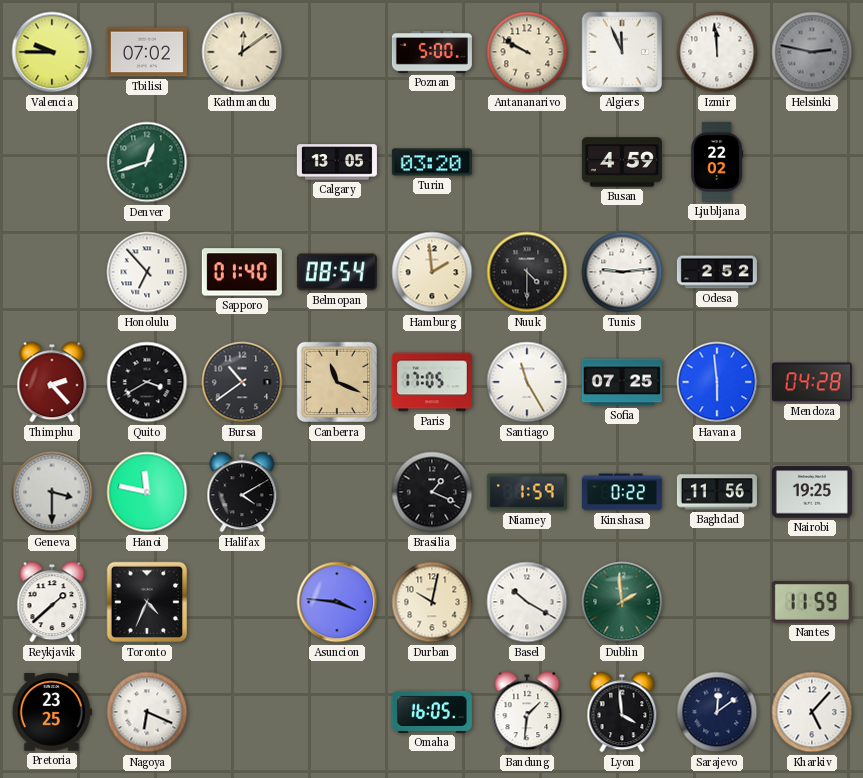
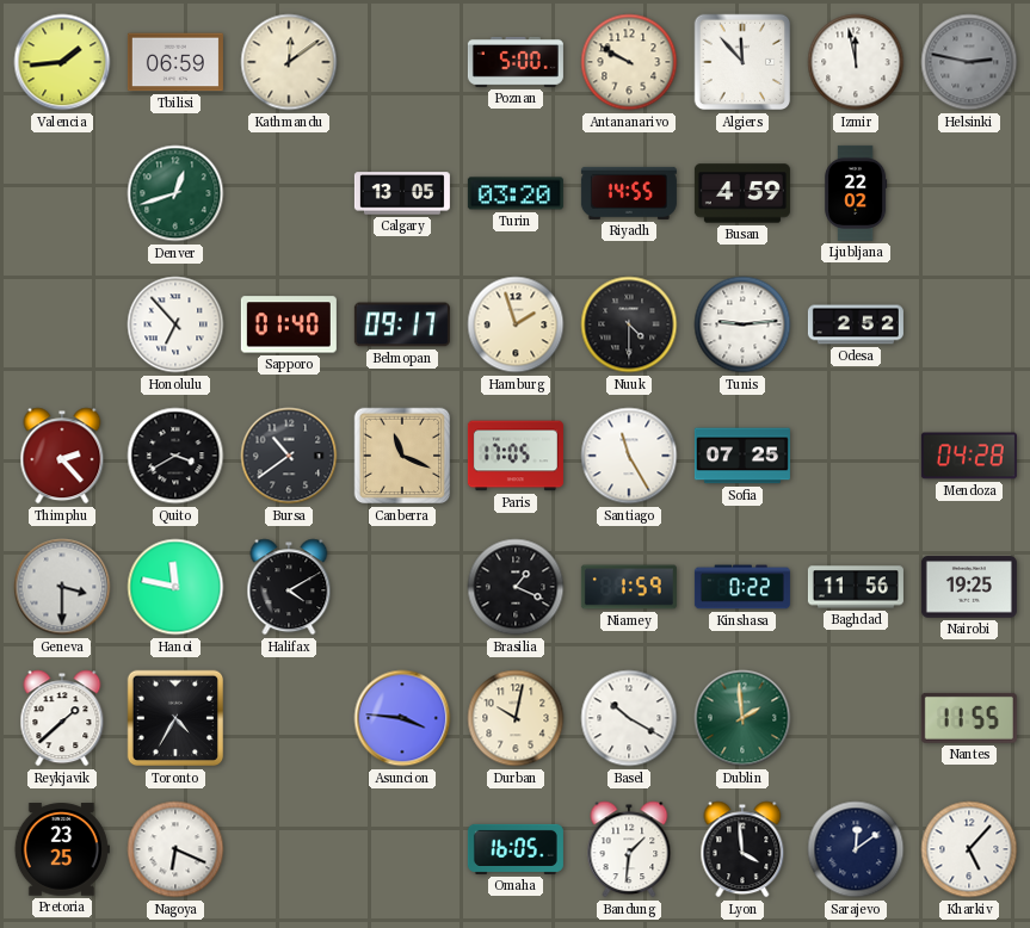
Valencia: 9:45 -> 1:44
Tbilisi: 07:02 -> 06:59
Algiers: 11:56 -> 11:53
Izmir: 11:59 -> 11:58
Riyadh: none -> 14:55
Belmopan: 08:54 -> 09:17
Hamburg: 1:59 -> 1:57
Havana: 5:59 -> none
Toronto: 4:34 -> 4:35
Nantes: 11:59 -> 11:55
